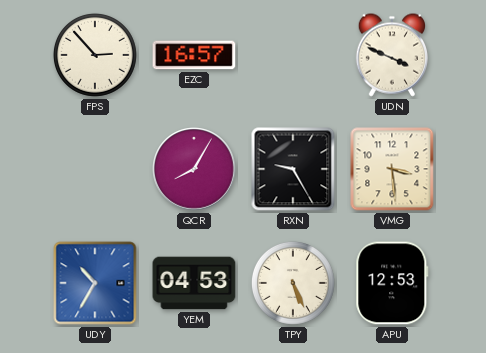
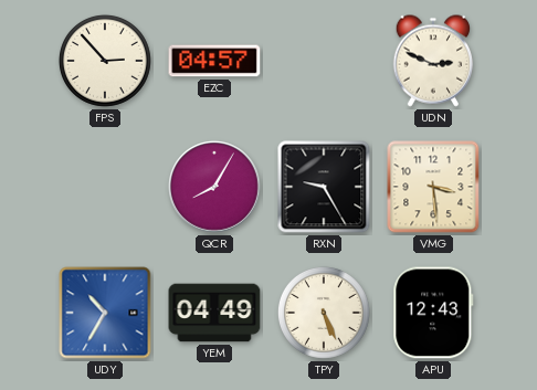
EZC: 16:57 -> 04:57
UDN: 3:49 -> 2:49
YEM: 04:53 -> 04:49
APU: 12:53 -> 12:43
